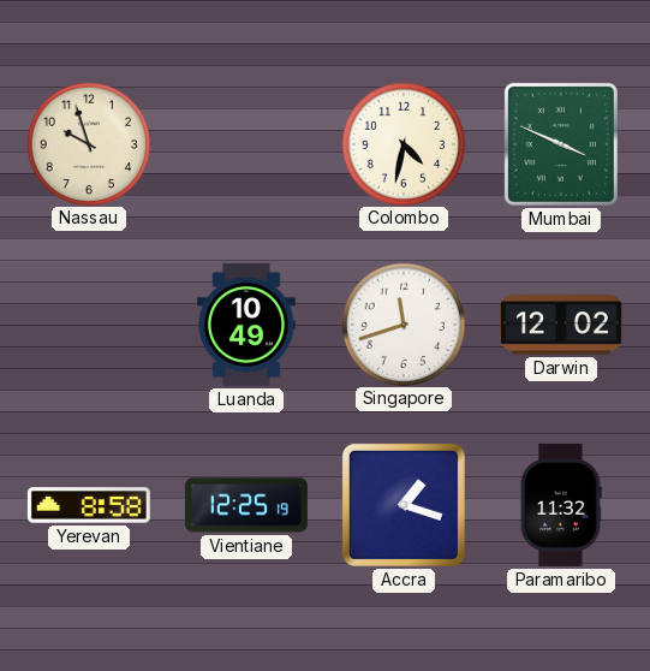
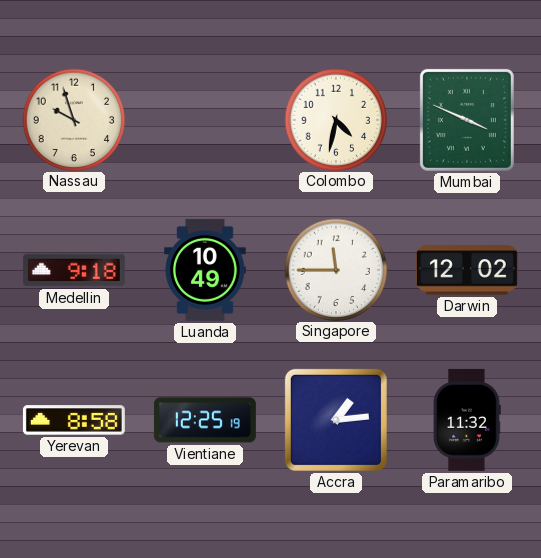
Medellin: none -> 9:18
Singapore: 11:42 -> 11:45
Accra: 1:18 -> 1:14
